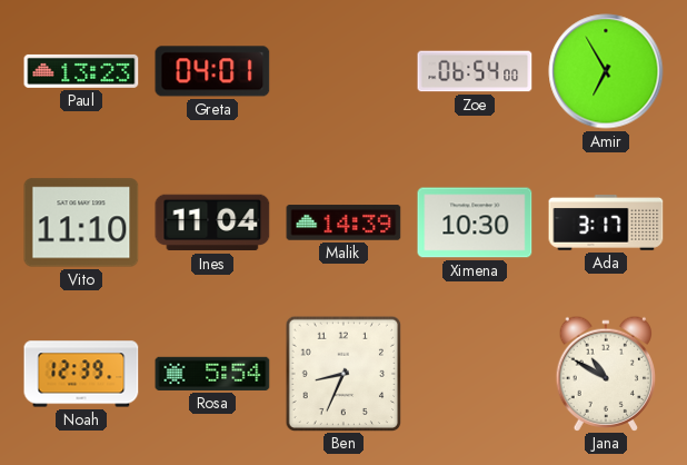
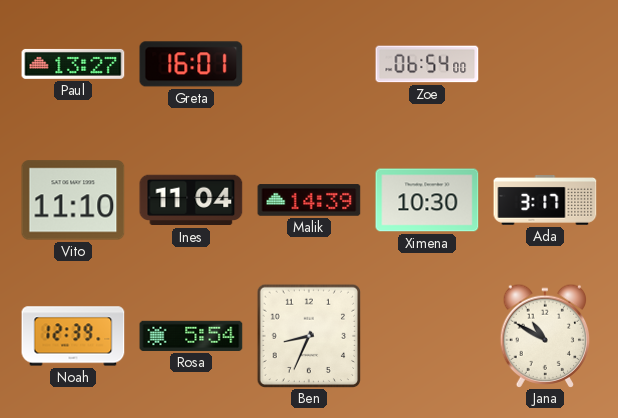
Paul: 13:23 -> 13:27
Greta: 04:01 -> 16:01
Amir: 6:55 -> none
